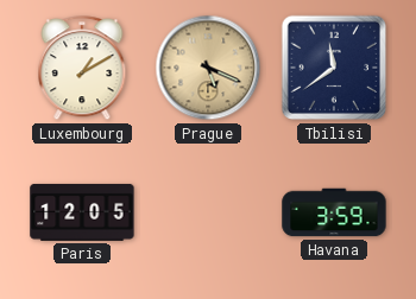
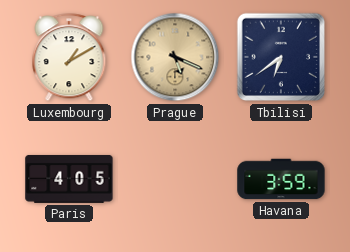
Tbilisi: 11:39 -> 6:39
Paris: 12:05 -> 4:05
